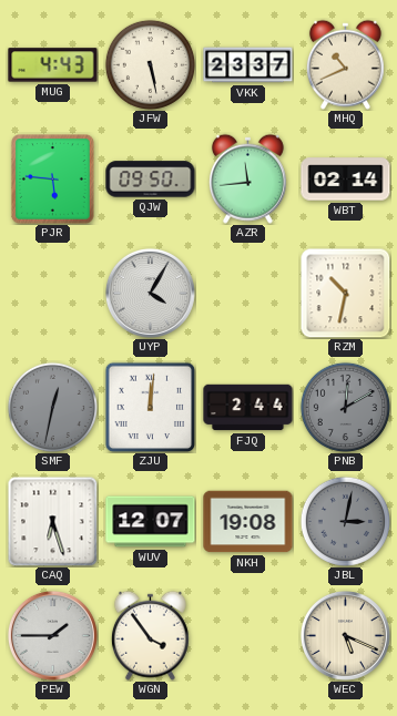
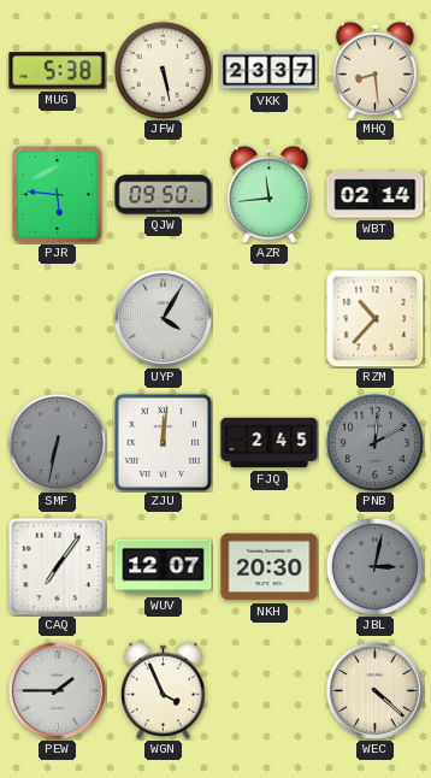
MUG: 4:43 -> 5:38
MHQ: 10:41 -> 8:29
RZM: 10:32 -> 10:37
SMF: 12:32 -> 6:32
FJQ: 2:44 -> 2:45
CAQ: 6:27 -> 7:06
NKH: 19:08 -> 20:30
WGN: 3:54 -> 3:56
WEC: 5:19 -> 4:22
